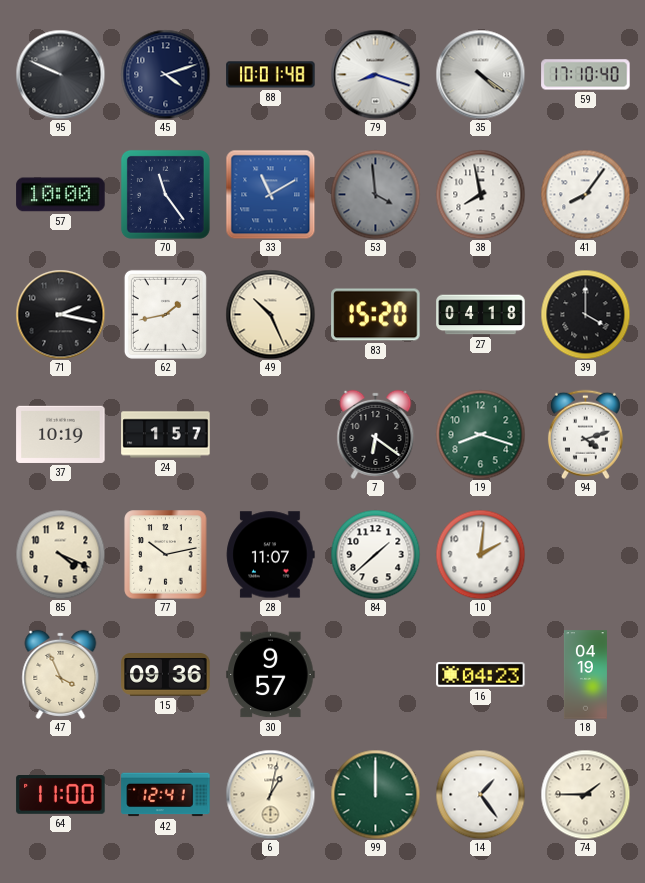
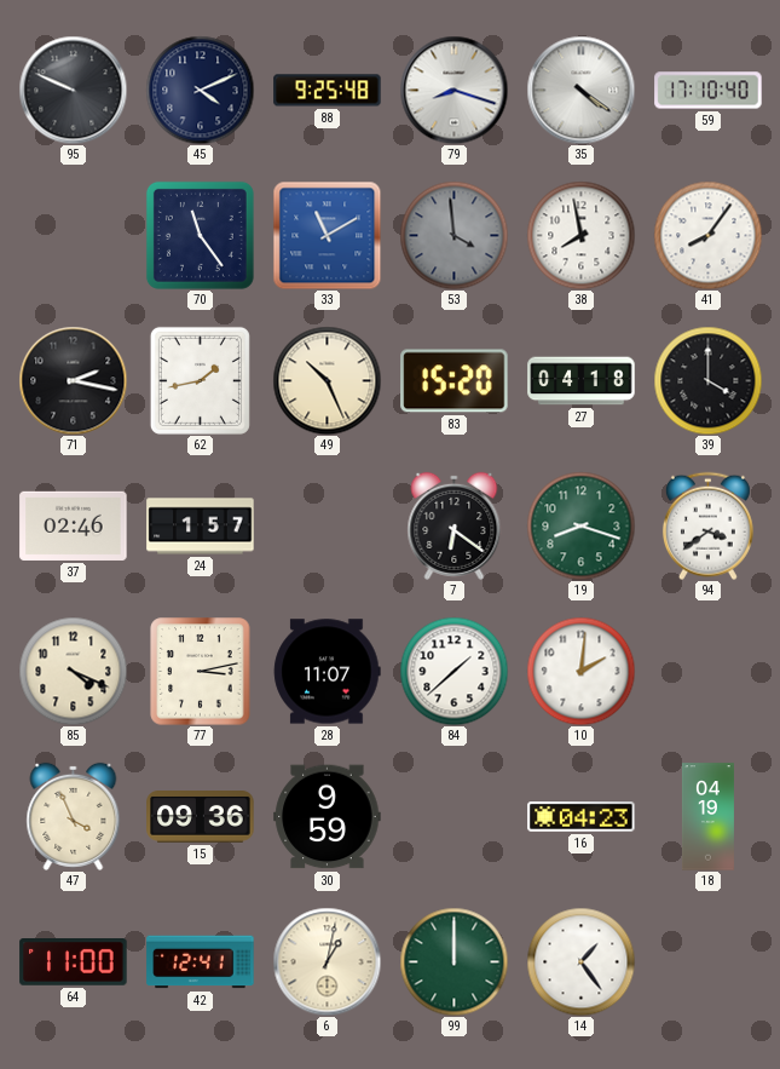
45: 4:12 -> 4:11
88: 10:01 -> 9:25
57: 10:00 -> none
37: 10:19 -> 02:46
94: 4:12 -> 3:39
77: 10:13 -> 3:13
30: 9:57 -> 9:59
74: 1:45 -> none
